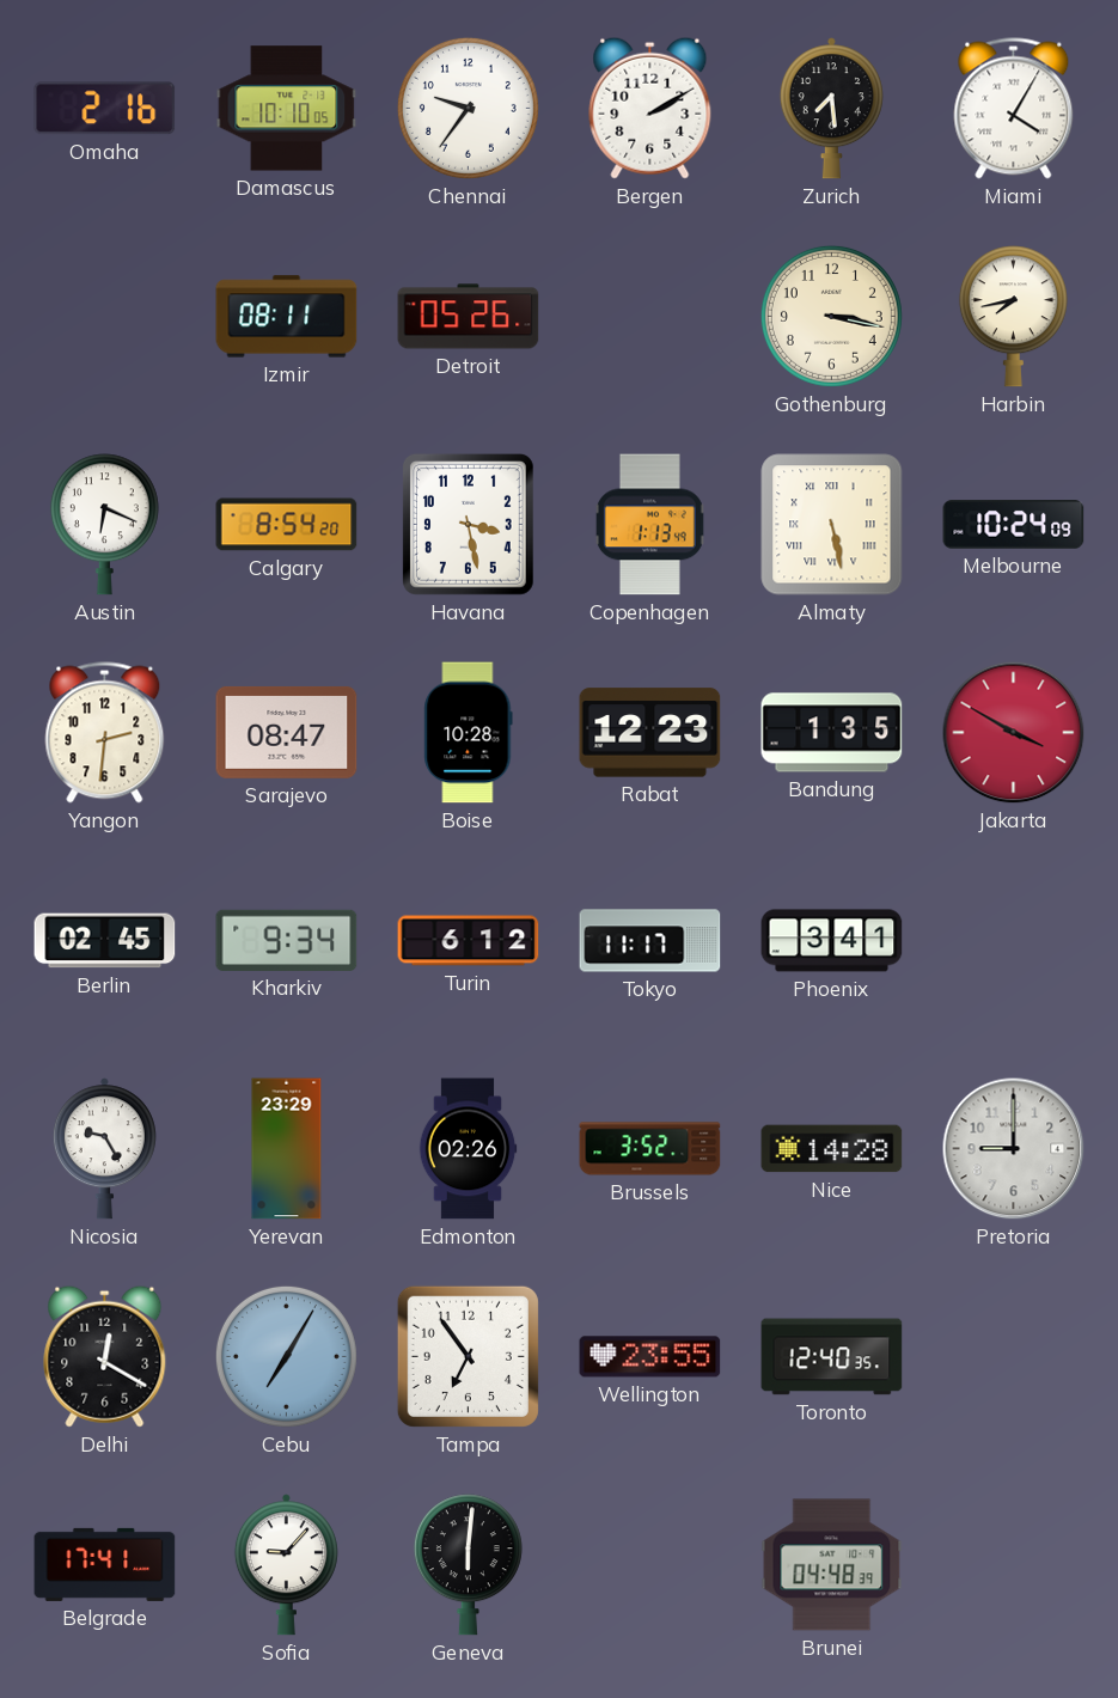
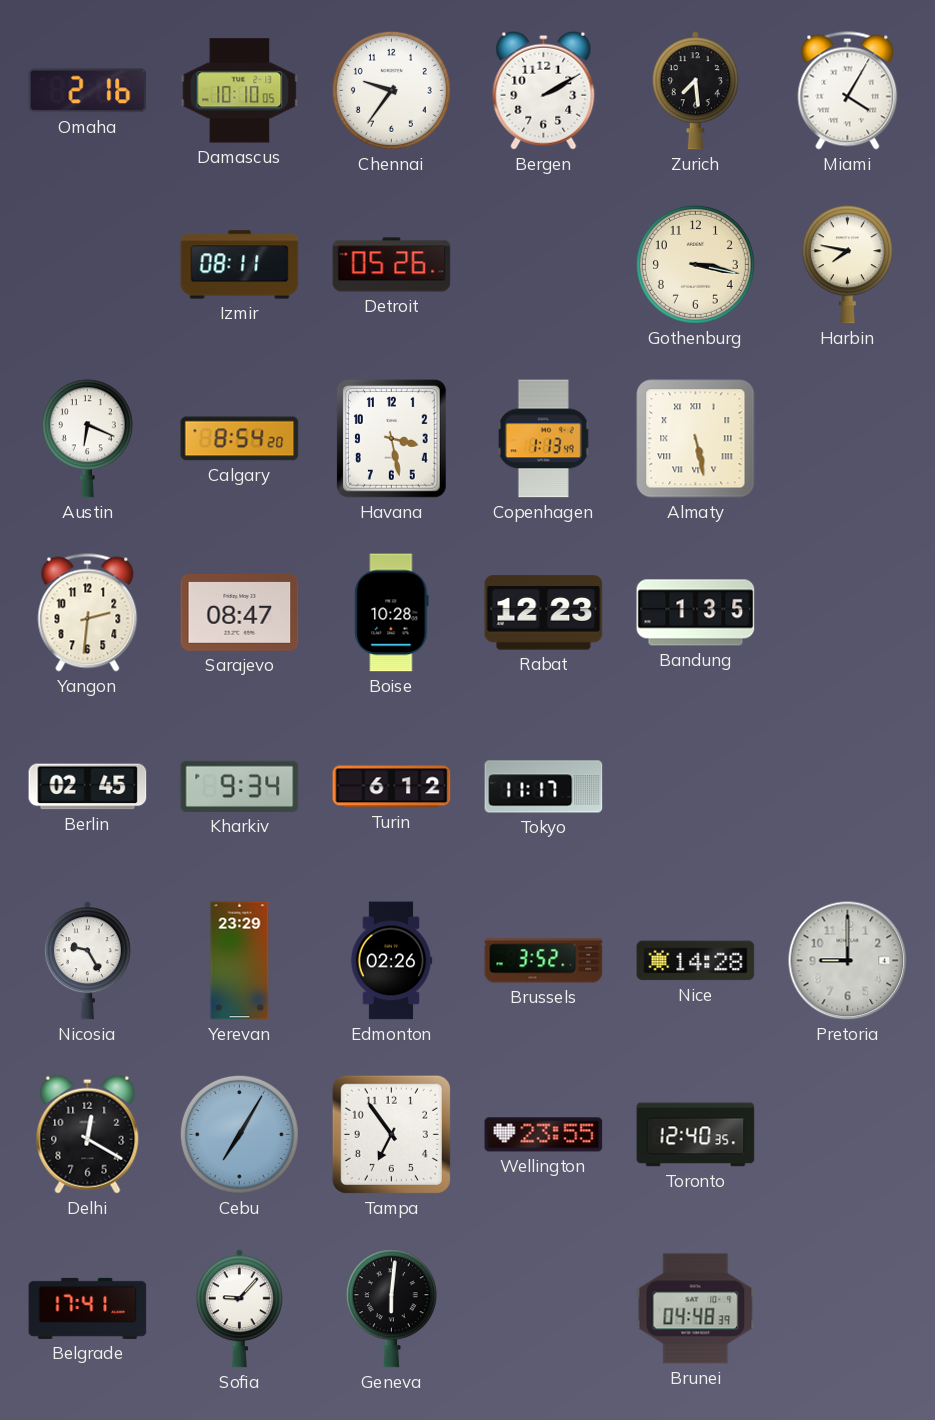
Harbin: 7:43 -> 7:47
Melbourne: 10:24 -> none
Jakarta: 3:50 -> none
Phoenix: 3:41 -> none
